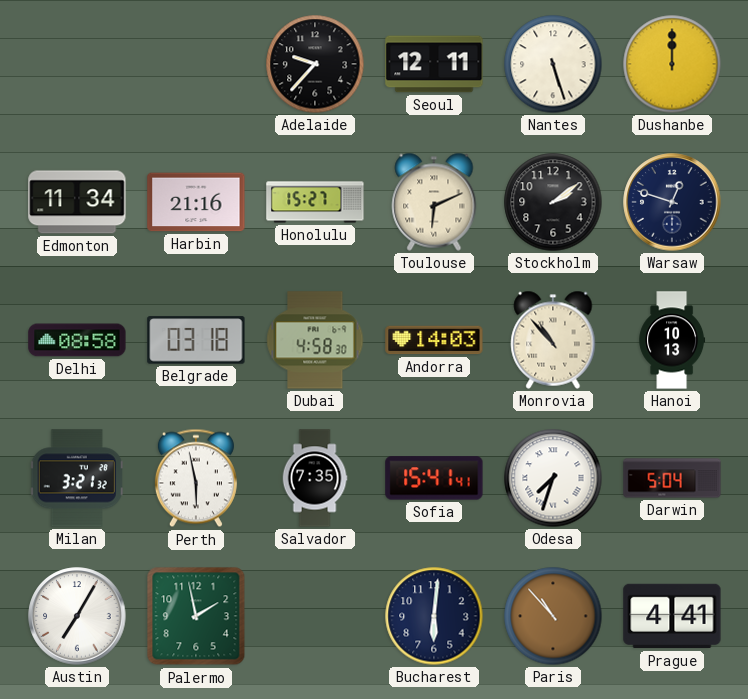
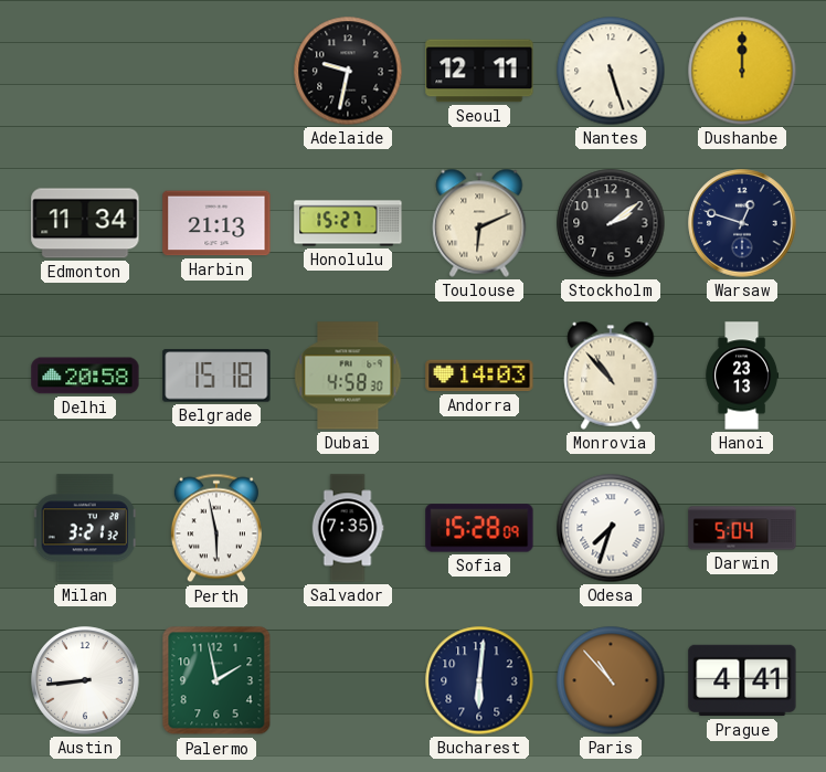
Adelaide: 9:37 -> 9:32
Harbin: 21:16 -> 21:13
Delhi: 08:58 -> 20:58
Belgrade: 03:18 -> 15:18
Hanoi: 10:13 -> 23:13
Sofia: 15:41 -> 15:28
Austin: 7:05 -> 8:44
